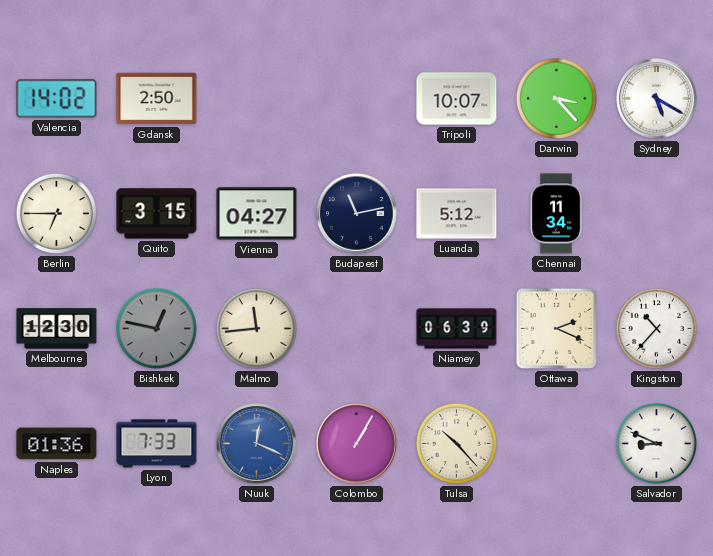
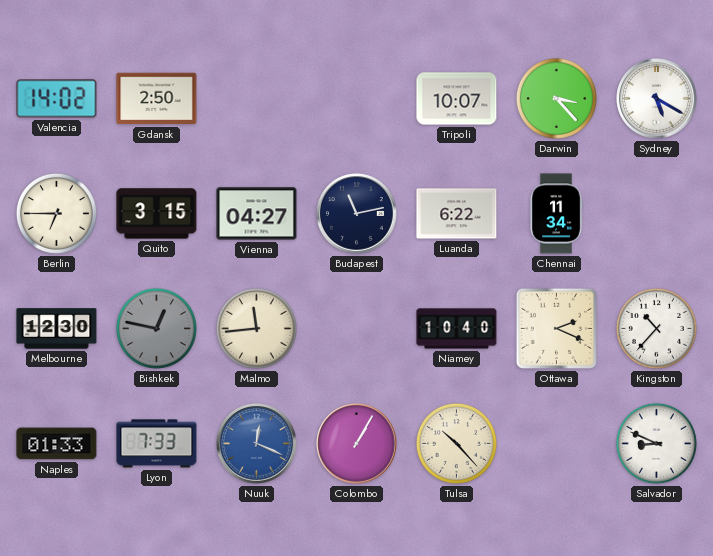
Luanda: 5:12 -> 6:22
Niamey: 06:39 -> 10:40
Naples: 01:36 -> 01:33
